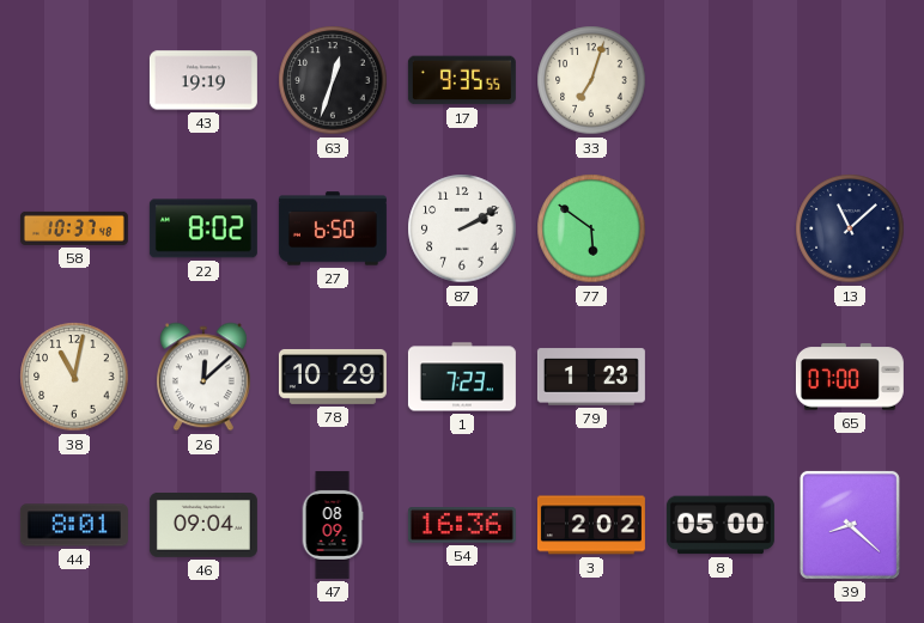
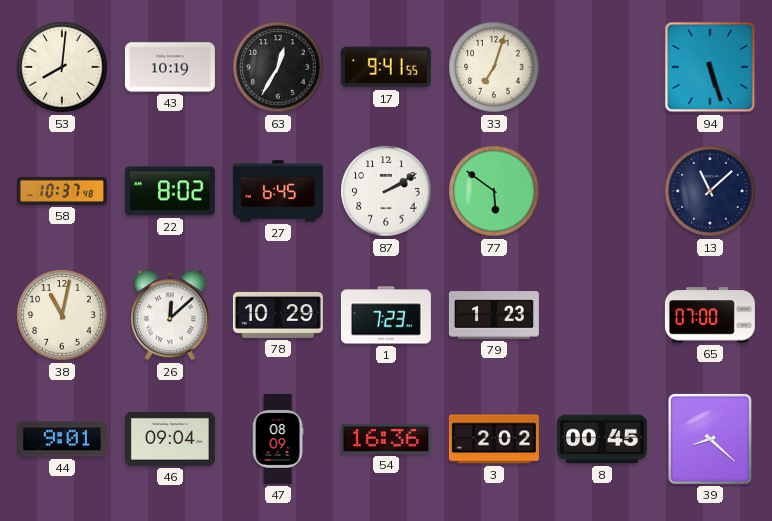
53: none -> 8:01
43: 19:19 -> 10:19
63: 12:33 -> 12:35
17: 9:35 -> 9:41
94: none -> 5:27
27: 6:50 -> 6:45
44: 8:01 -> 9:01
8: 05:00 -> 00:45
